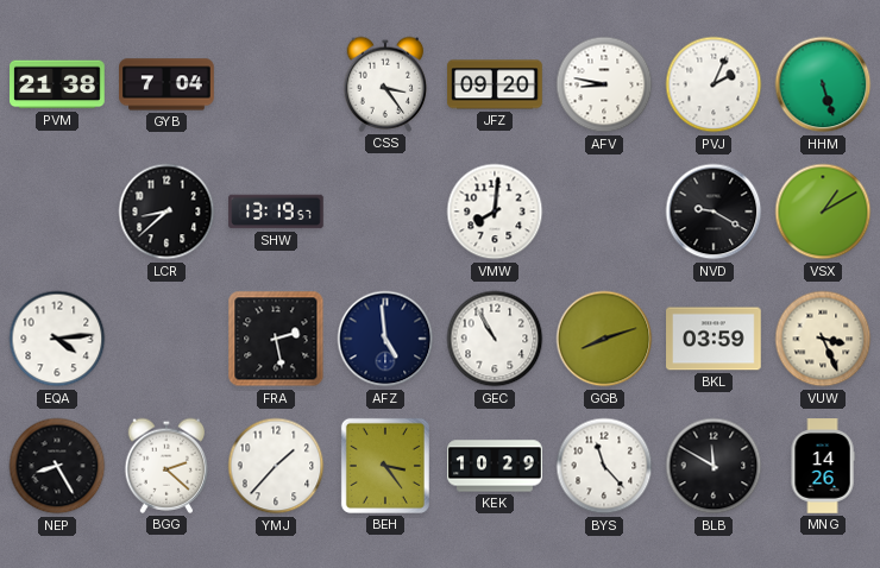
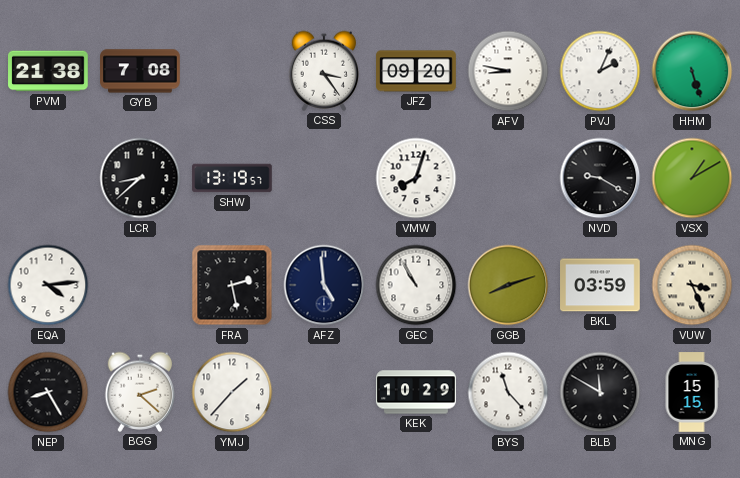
GYB: 7:04 -> 7:08
VMW: 8:01 -> 8:03
BEH: 3:24 -> none
MNG: 14:26 -> 15:15
